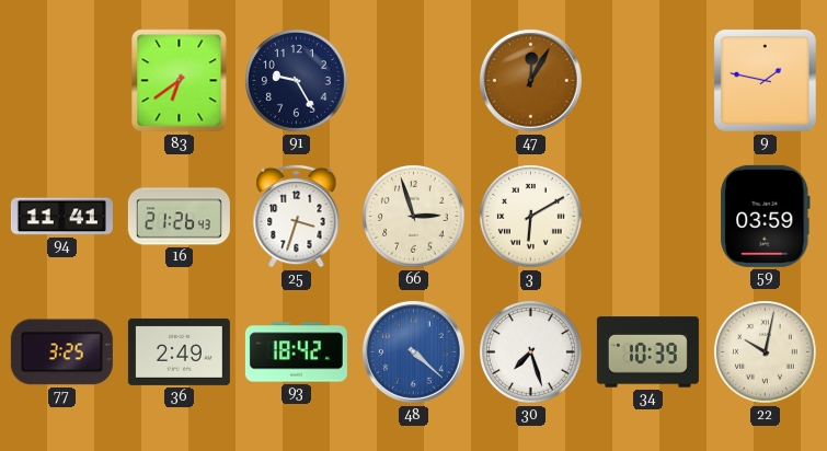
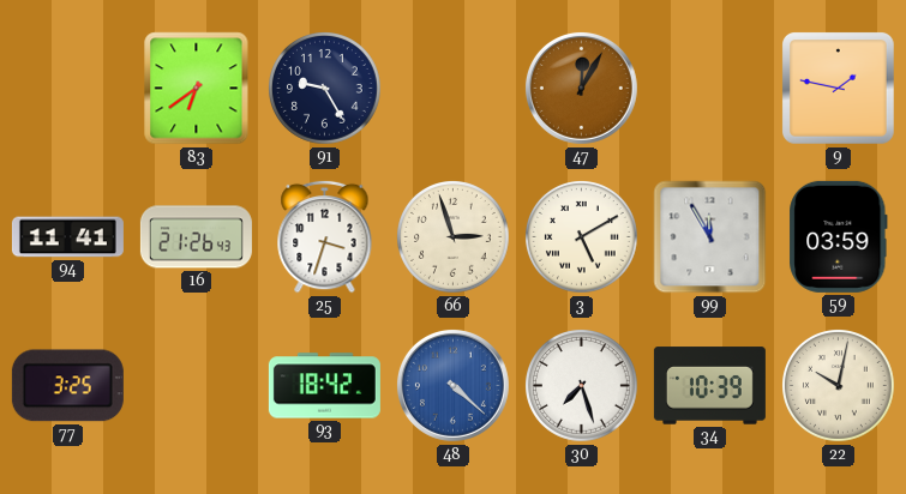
3: 6:10 -> 5:10
99: none -> 11:55
36: 2:49 -> none
